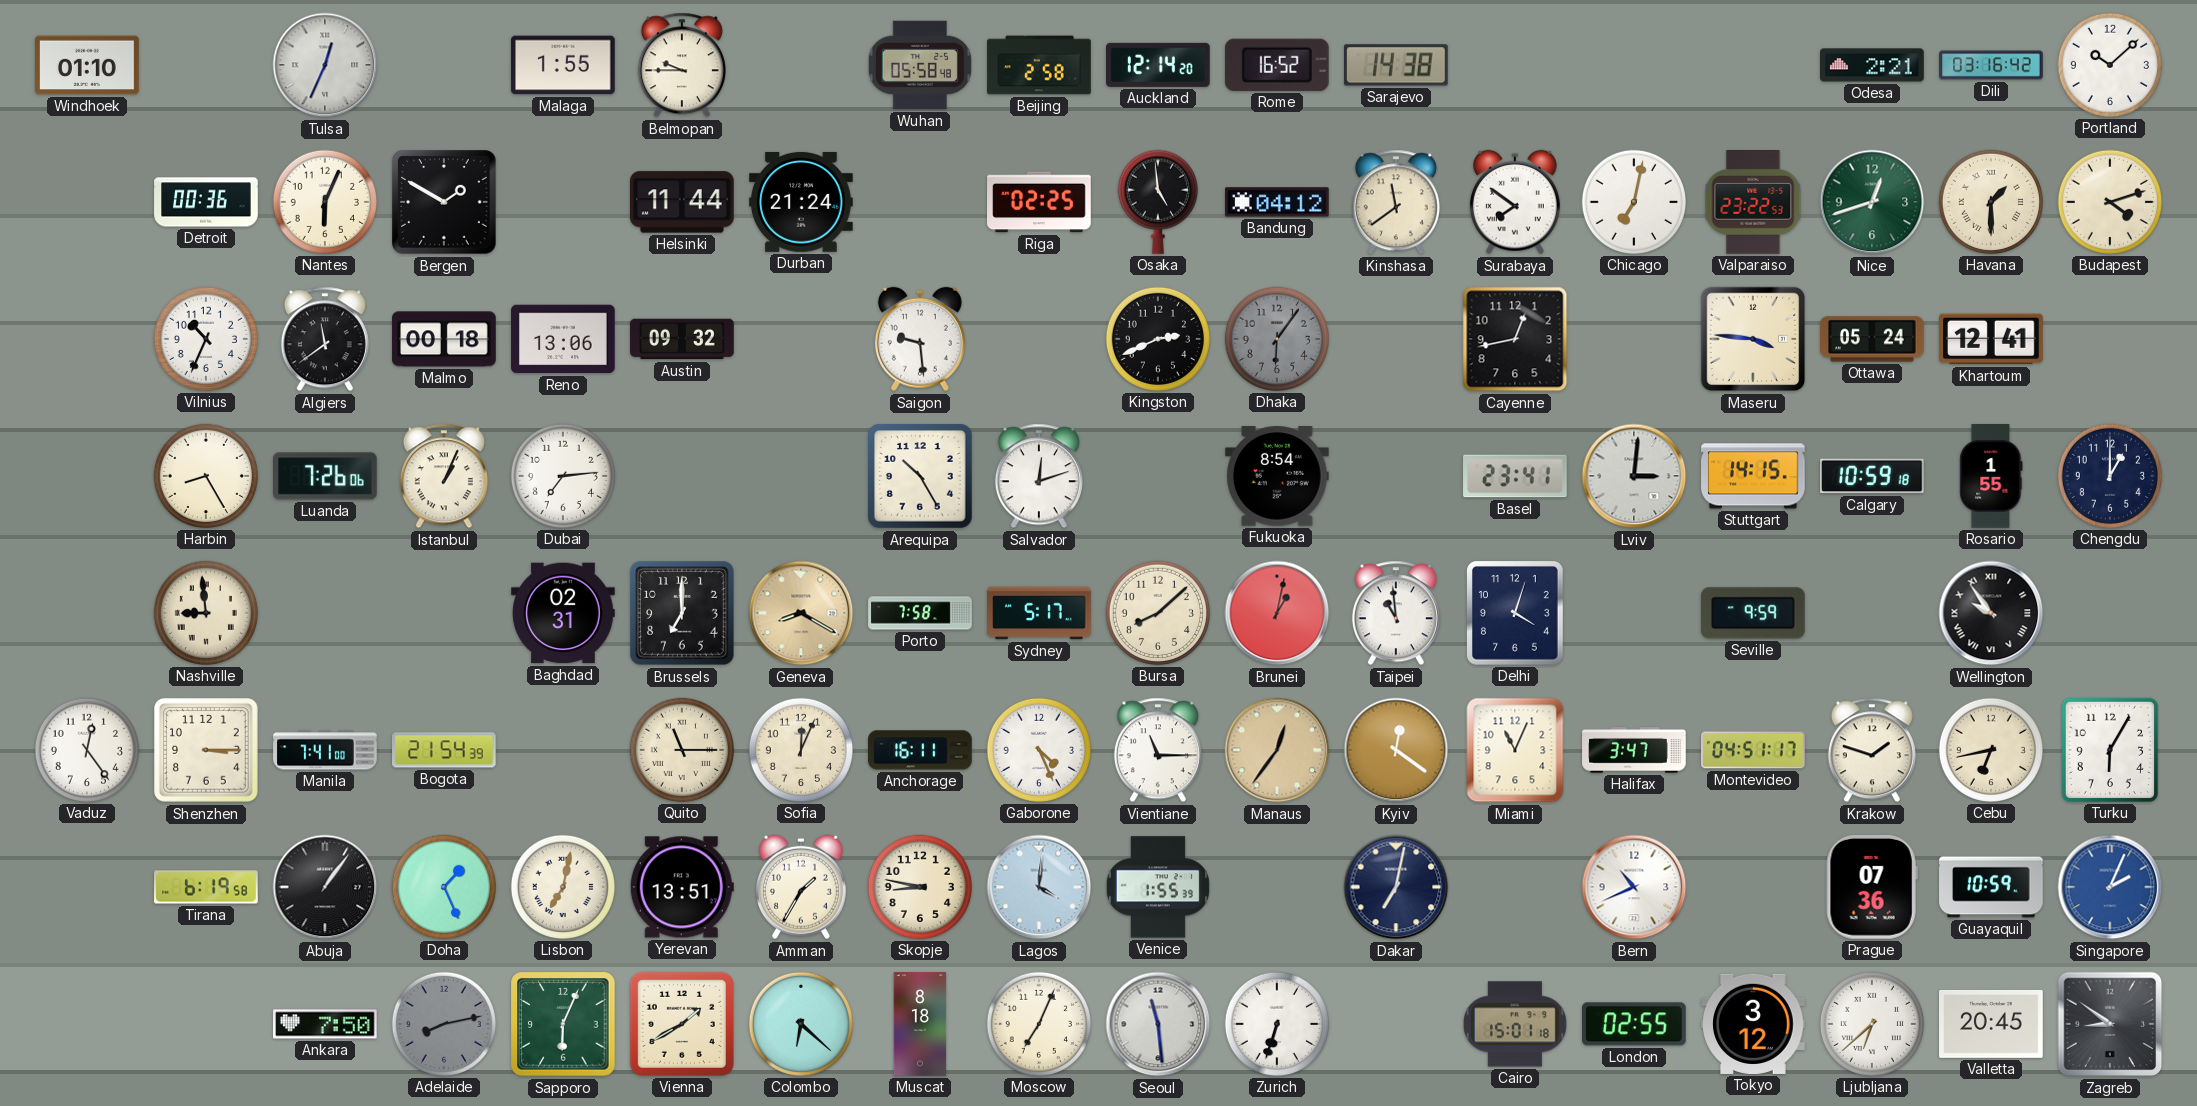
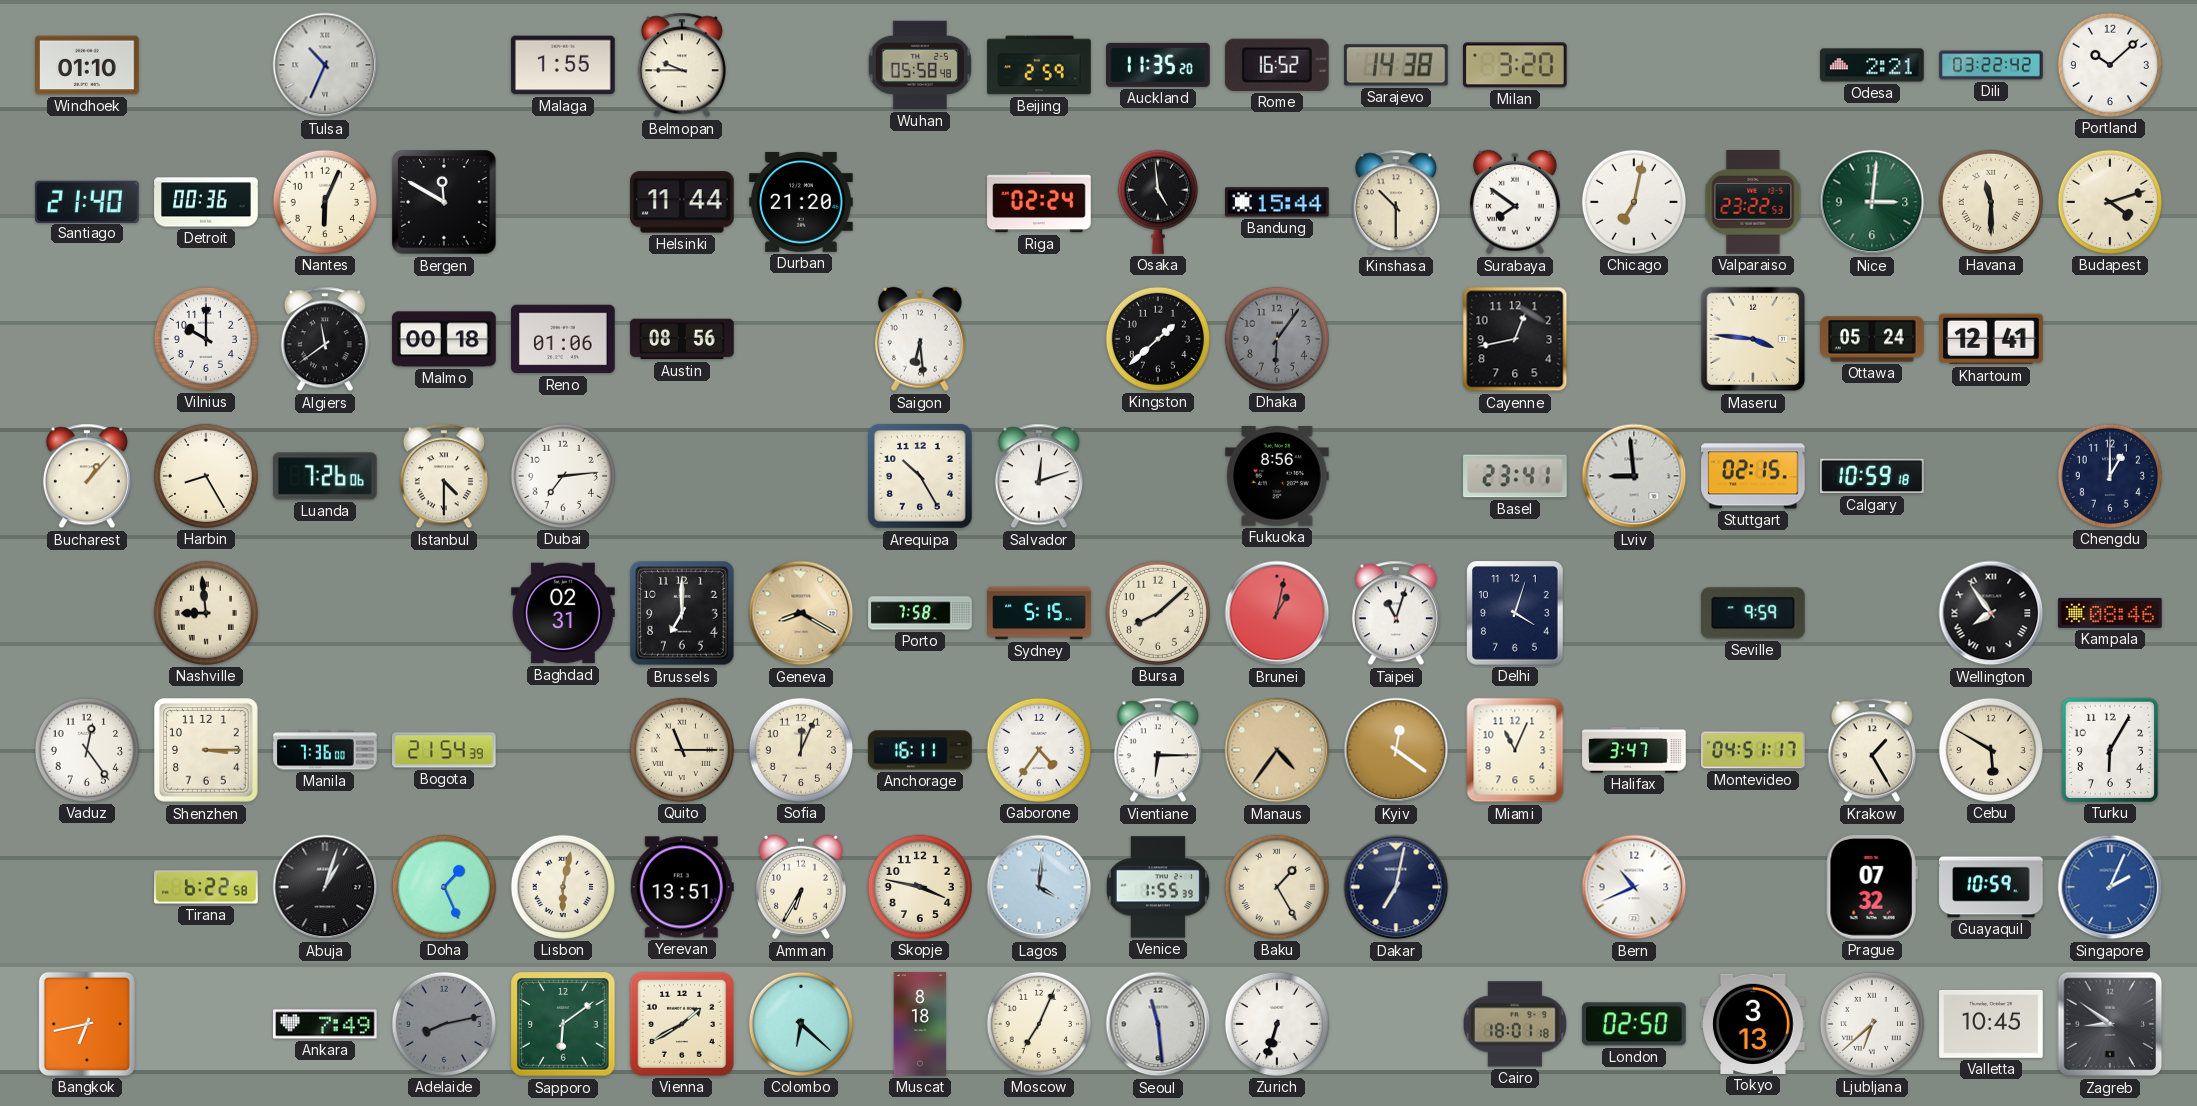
Tulsa: 12:34 -> 10:34
Beijing: 2:58 -> 2:59
Auckland: 12:14 -> 11:35
Milan: none -> 3:20
Dili: 03:16 -> 03:22
Santiago: none -> 21:40
Bergen: 1:50 -> 11:50
Durban: 21:24 -> 21:20
Riga: 02:25 -> 02:24
Bandung: 04:12 -> 15:44
Kinshasa: 11:39 -> 10:30
Nice: 12:42 -> 3:01
Havana: 1:30 -> 11:30
Vilnius: 10:34 -> 10:00
Reno: 13:06 -> 01:06
Austin: 09:32 -> 08:56
Saigon: 9:29 -> 6:29
Kingston: 2:41 -> 1:38
Bucharest: none -> 1:07
Istanbul: 1:04 -> 4:30
Fukuoka: 8:54 -> 8:56
Lviv: 3:01 -> 8:59
Stuttgart: 14:15 -> 02:15
Rosario: 1:55 -> none
Sydney: 5:17 -> 5:15
Taipei: 10:59 -> 11:03
Wellington: 9:54 -> 7:54
Kampala: none -> 08:46
Manila: 7:41 -> 7:36
Gaborone: 4:26 -> 4:36
Vientiane: 11:15 -> 6:15
Manaus: 12:36 -> 4:36
Krakow: 1:48 -> 1:25
Cebu: 6:43 -> 5:50
Tirana: 6:19 -> 6:22
Abuja: 1:06 -> 1:03
Lisbon: 7:02 -> 6:02
Amman: 1:35 -> 6:35
Skopje: 8:47 -> 3:47
Baku: none -> 1:25
Prague: 07:36 -> 07:32
Bangkok: none -> 6:43
Ankara: 7:50 -> 7:49
Sapporo: 6:04 -> 6:09
Cairo: 15:01 -> 18:01
London: 02:55 -> 02:50
Tokyo: 3:12 -> 3:13
Valletta: 20:45 -> 10:45
